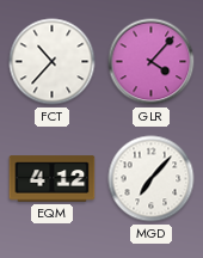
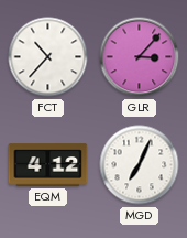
GLR: 4:07 -> 3:07
MGD: 7:07 -> 7:04
